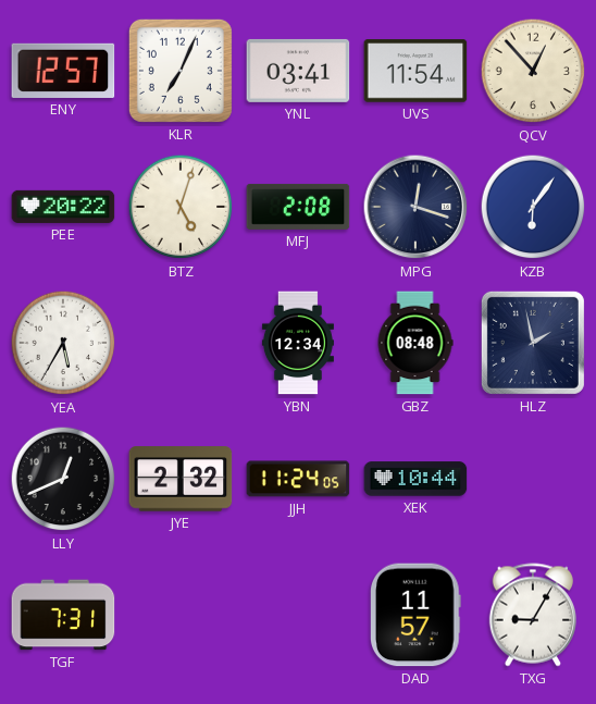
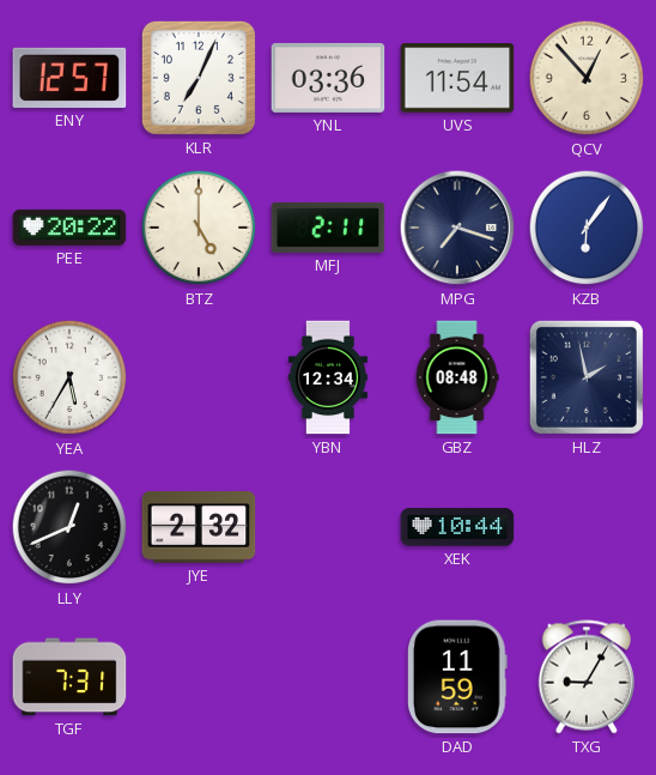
YNL: 03:41 -> 03:36
BTZ: 5:03 -> 5:00
MFJ: 2:08 -> 2:11
MPG: 12:18 -> 7:18
JJH: 11:24 -> none
DAD: 11:57 -> 11:59
